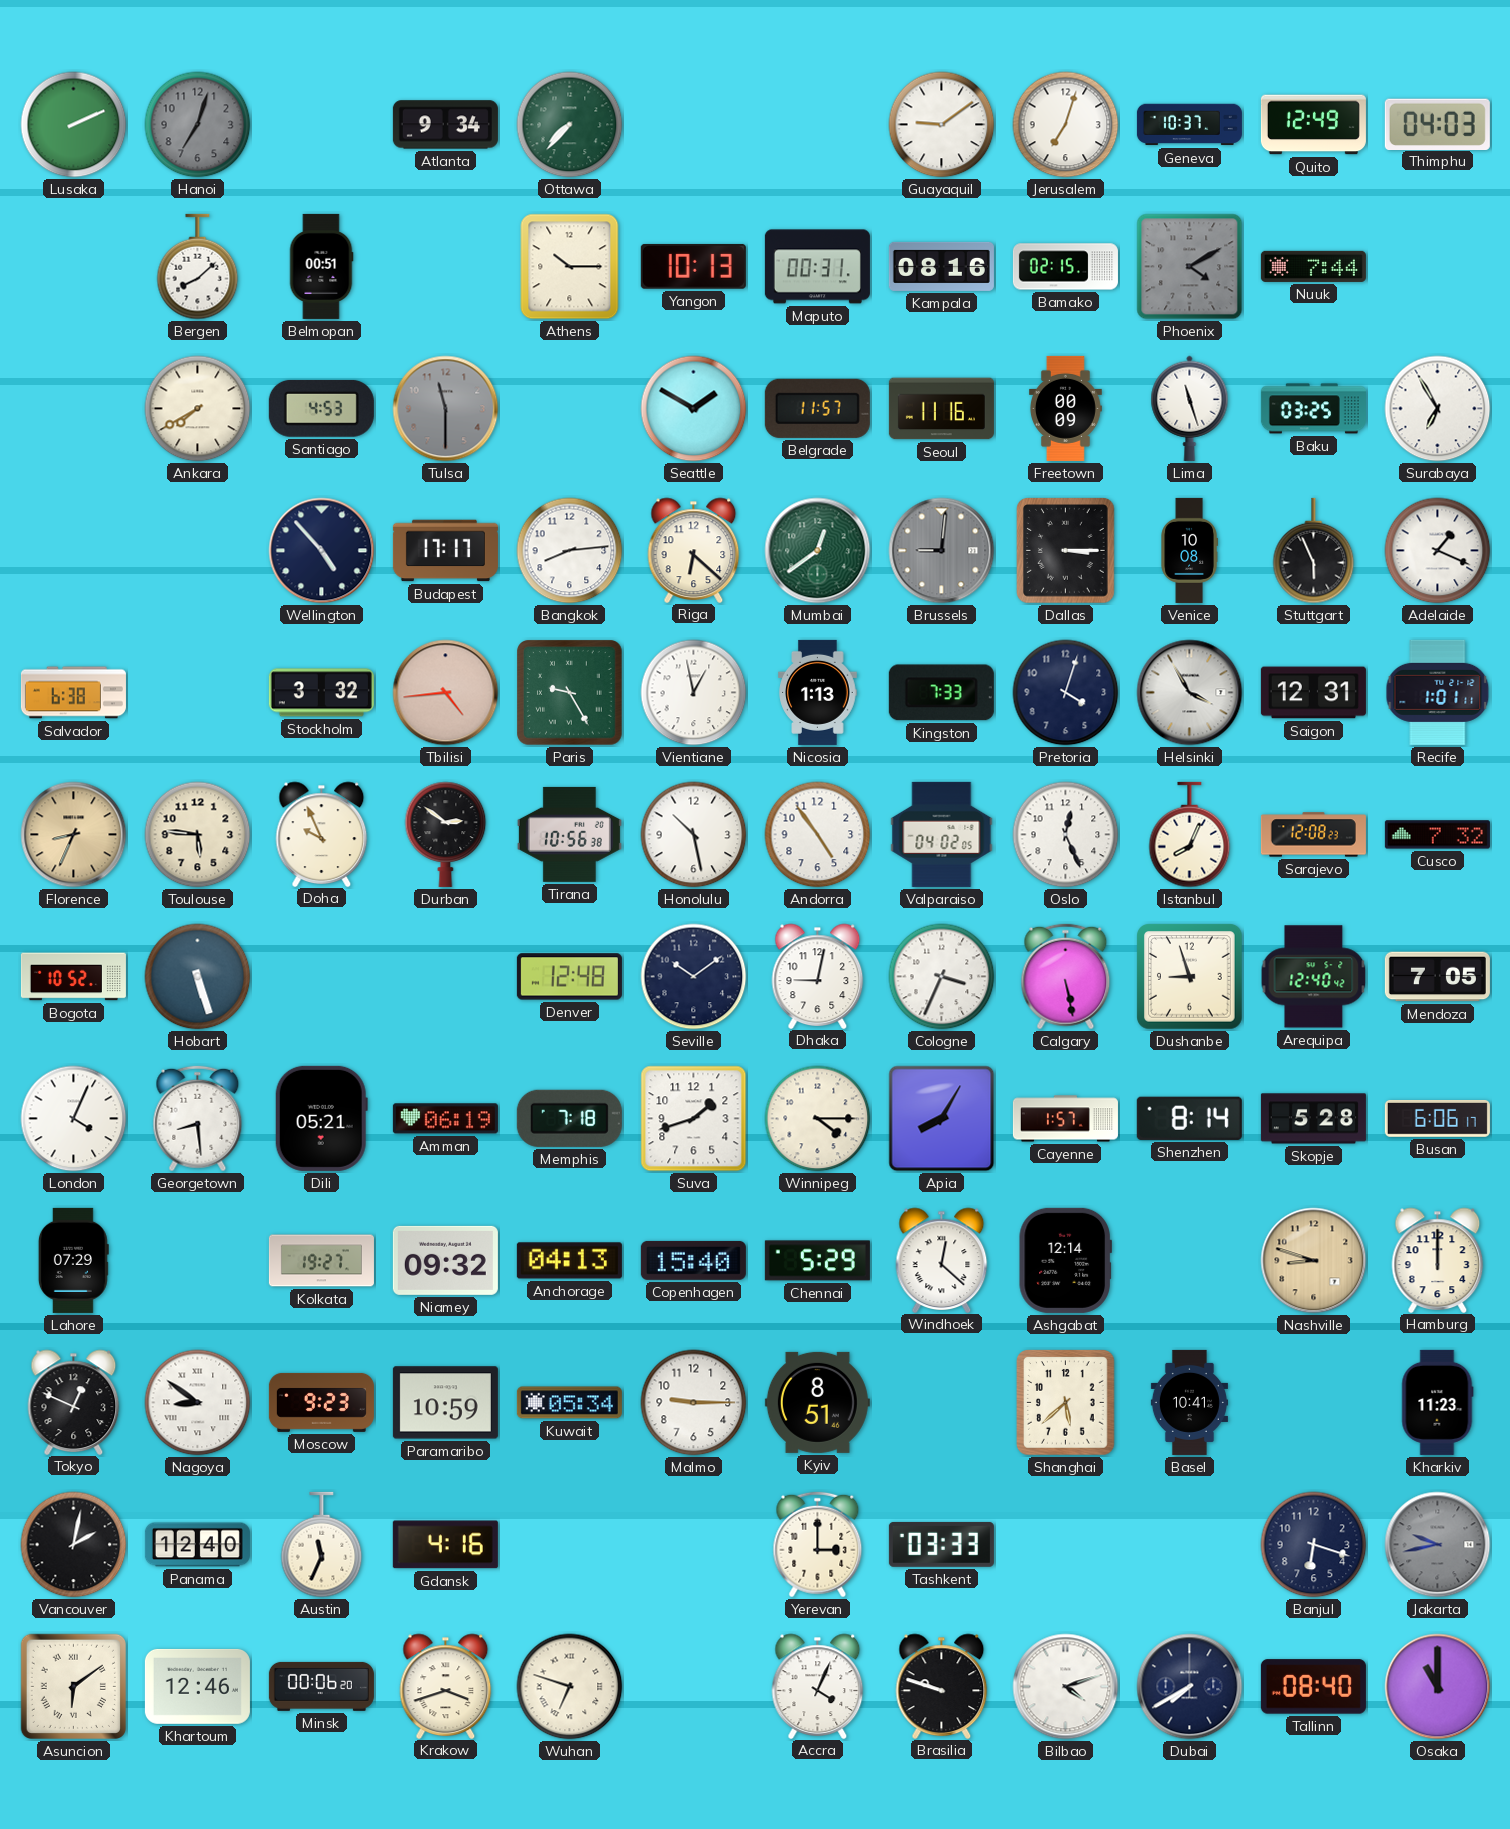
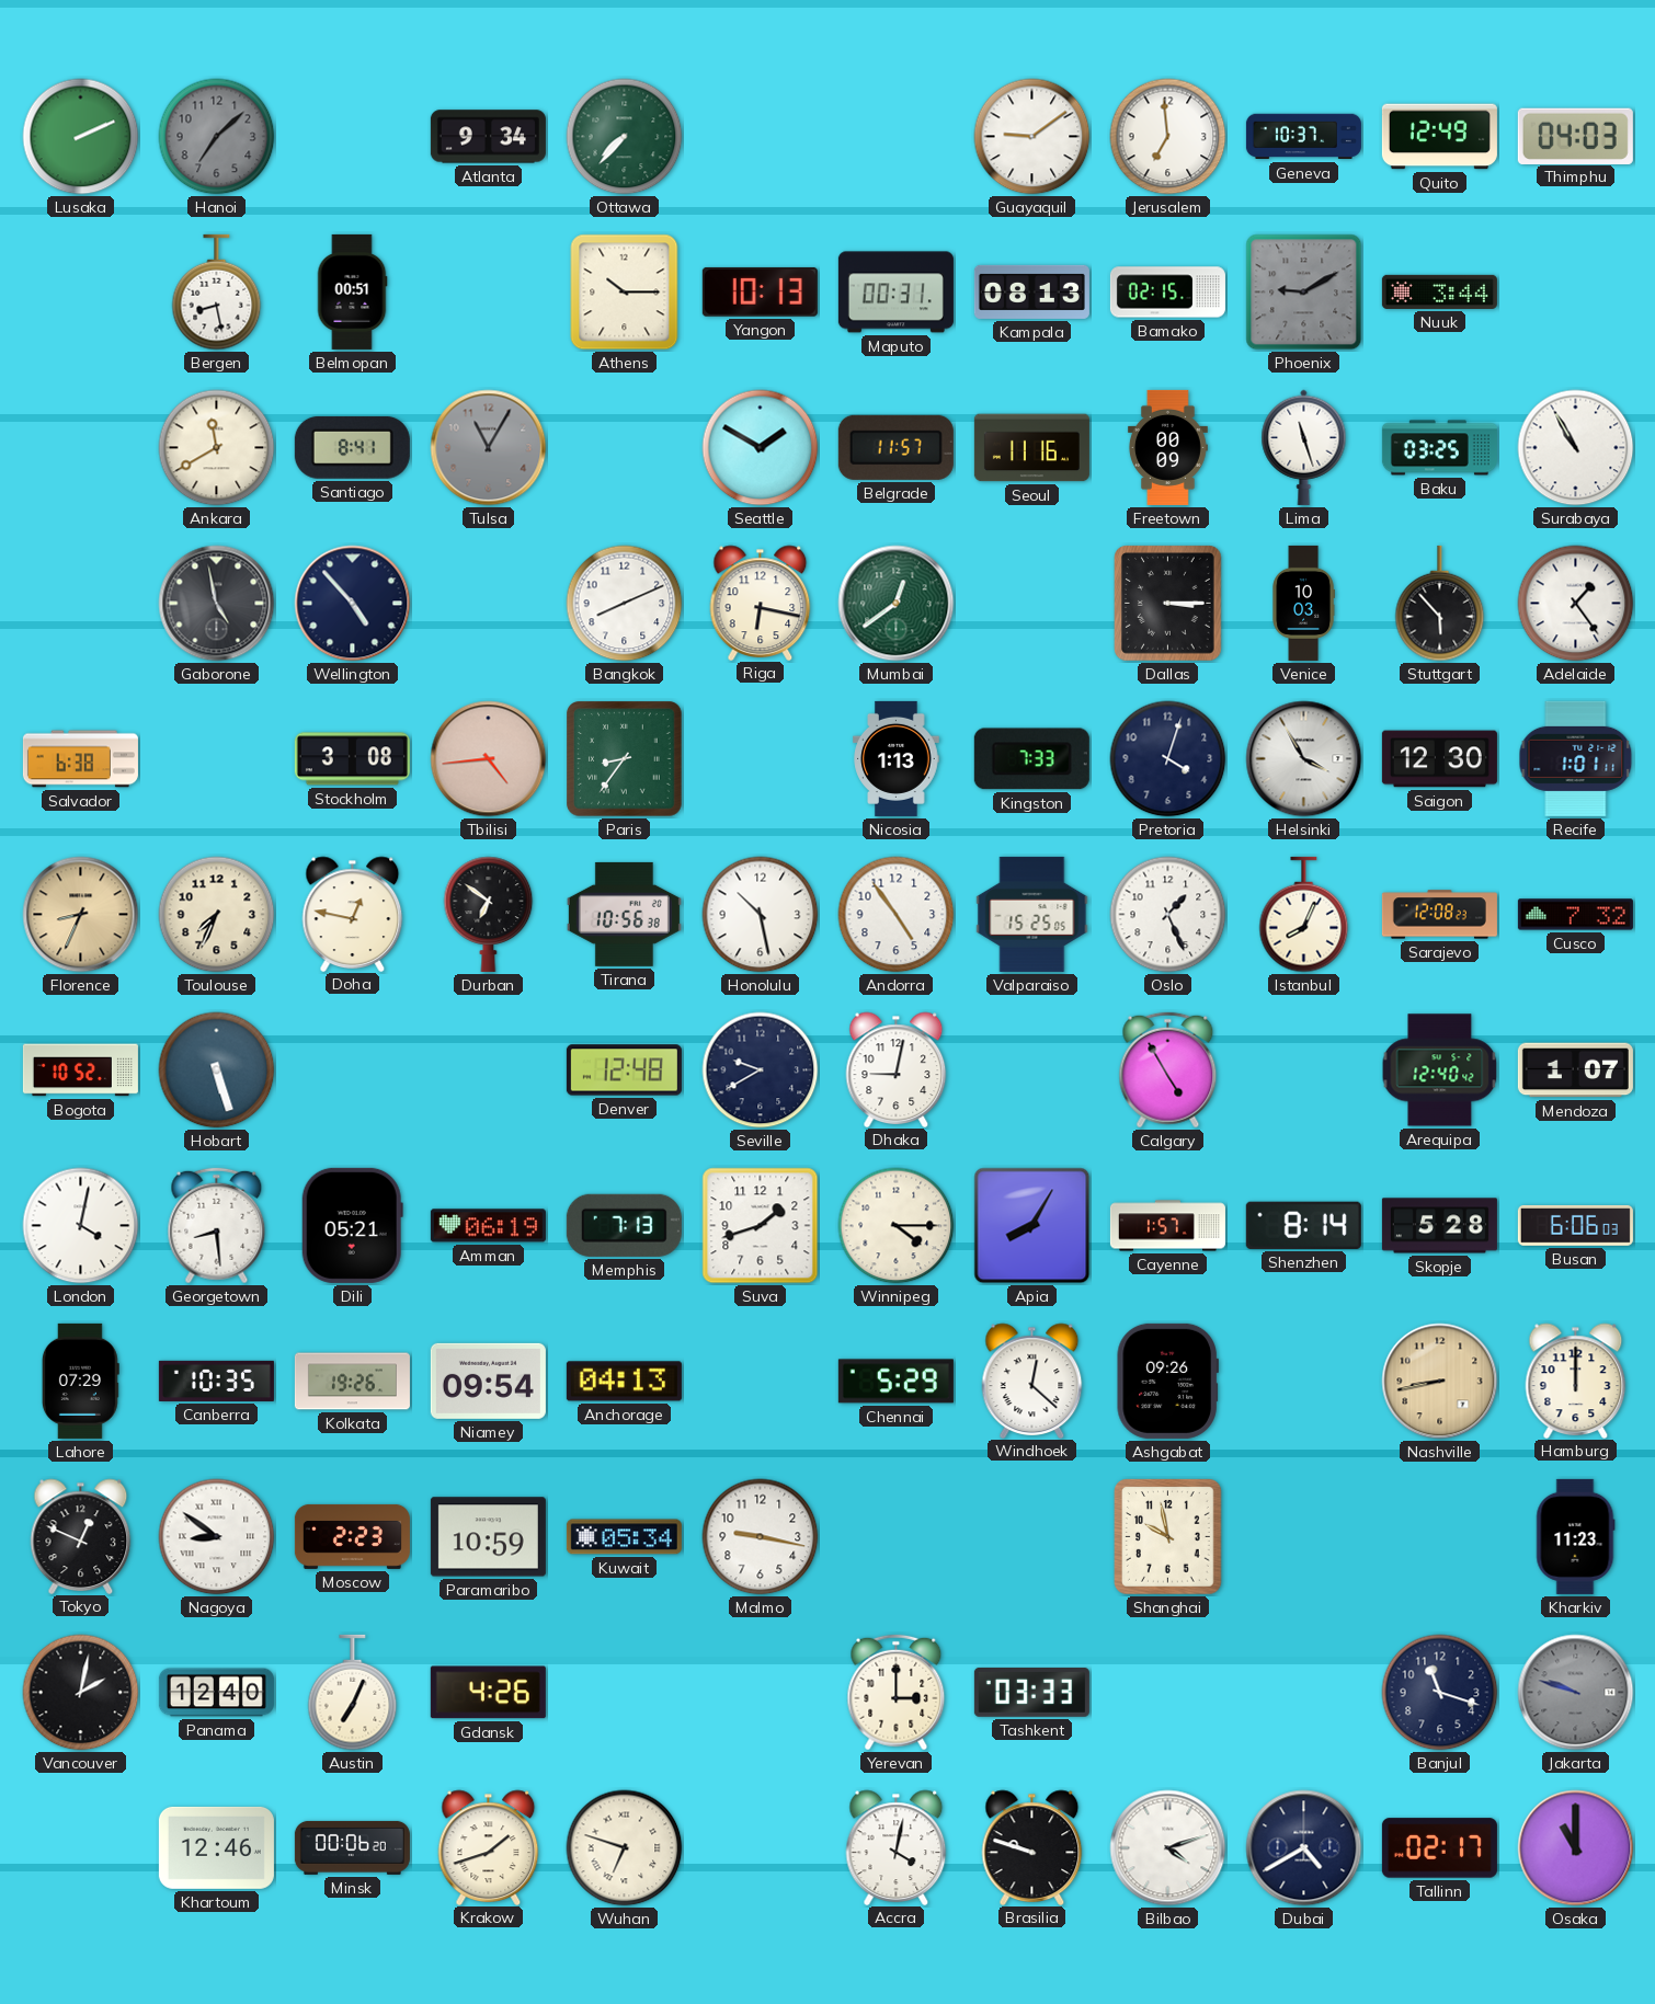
Hanoi: 7:03 -> 7:08
Jerusalem: 7:03 -> 6:59
Bergen: 8:08 -> 8:28
Kampala: 08:16 -> 08:13
Phoenix: 4:10 -> 9:10
Nuuk: 7:44 -> 3:44
Ankara: 7:40 -> 11:40
Santiago: 4:53 -> 8:41
Tulsa: 11:30 -> 11:05
Surabaya: 6:55 -> 10:55
Gaborone: none -> 4:58
Budapest: 17:17 -> none
Bangkok: 8:14 -> 8:11
Riga: 6:22 -> 6:17
Brussels: 9:01 -> none
Venice: 10:08 -> 10:03
Stuttgart: 5:56 -> 5:53
Adelaide: 1:19 -> 1:24
Stockholm: 3:32 -> 3:08
Paris: 9:25 -> 8:36
Vientiane: 12:58 -> none
Saigon: 12:31 -> 12:30
Toulouse: 5:46 -> 7:34
Doha: 9:56 -> 12:47
Durban: 2:51 -> 6:51
Valparaiso: 04:02 -> 15:25
Oslo: 12:26 -> 1:26
Seville: 10:09 -> 9:40
Cologne: 3:34 -> none
Calgary: 5:28 -> 4:55
Dushanbe: 8:57 -> none
Mendoza: 7:05 -> 1:07
London: 4:04 -> 4:02
Memphis: 7:18 -> 7:13
Busan: 6:06:17 -> 6:06:03
Canberra: none -> 10:35
Kolkata: 19:27 -> 19:26
Niamey: 09:32 -> 09:54
Copenhagen: 15:40 -> none
Ashgabat: 12:14 -> 09:26
Nashville: 8:48 -> 8:43
Moscow: 9:23 -> 2:23
Malmo: 9:15 -> 9:17
Kyiv: 8:51 -> none
Shanghai: 5:38 -> 9:58
Basel: 10:41 -> none
Austin: 11:34 -> 7:04
Gdansk: 4:16 -> 4:26
Banjul: 6:18 -> 11:18
Jakarta: 9:43 -> 9:48
Asuncion: 6:09 -> none
Krakow: 3:42 -> 1:42
Accra: 4:04 -> 4:02
Dubai: 7:40 -> 4:40
Tallinn: 08:40 -> 02:17
